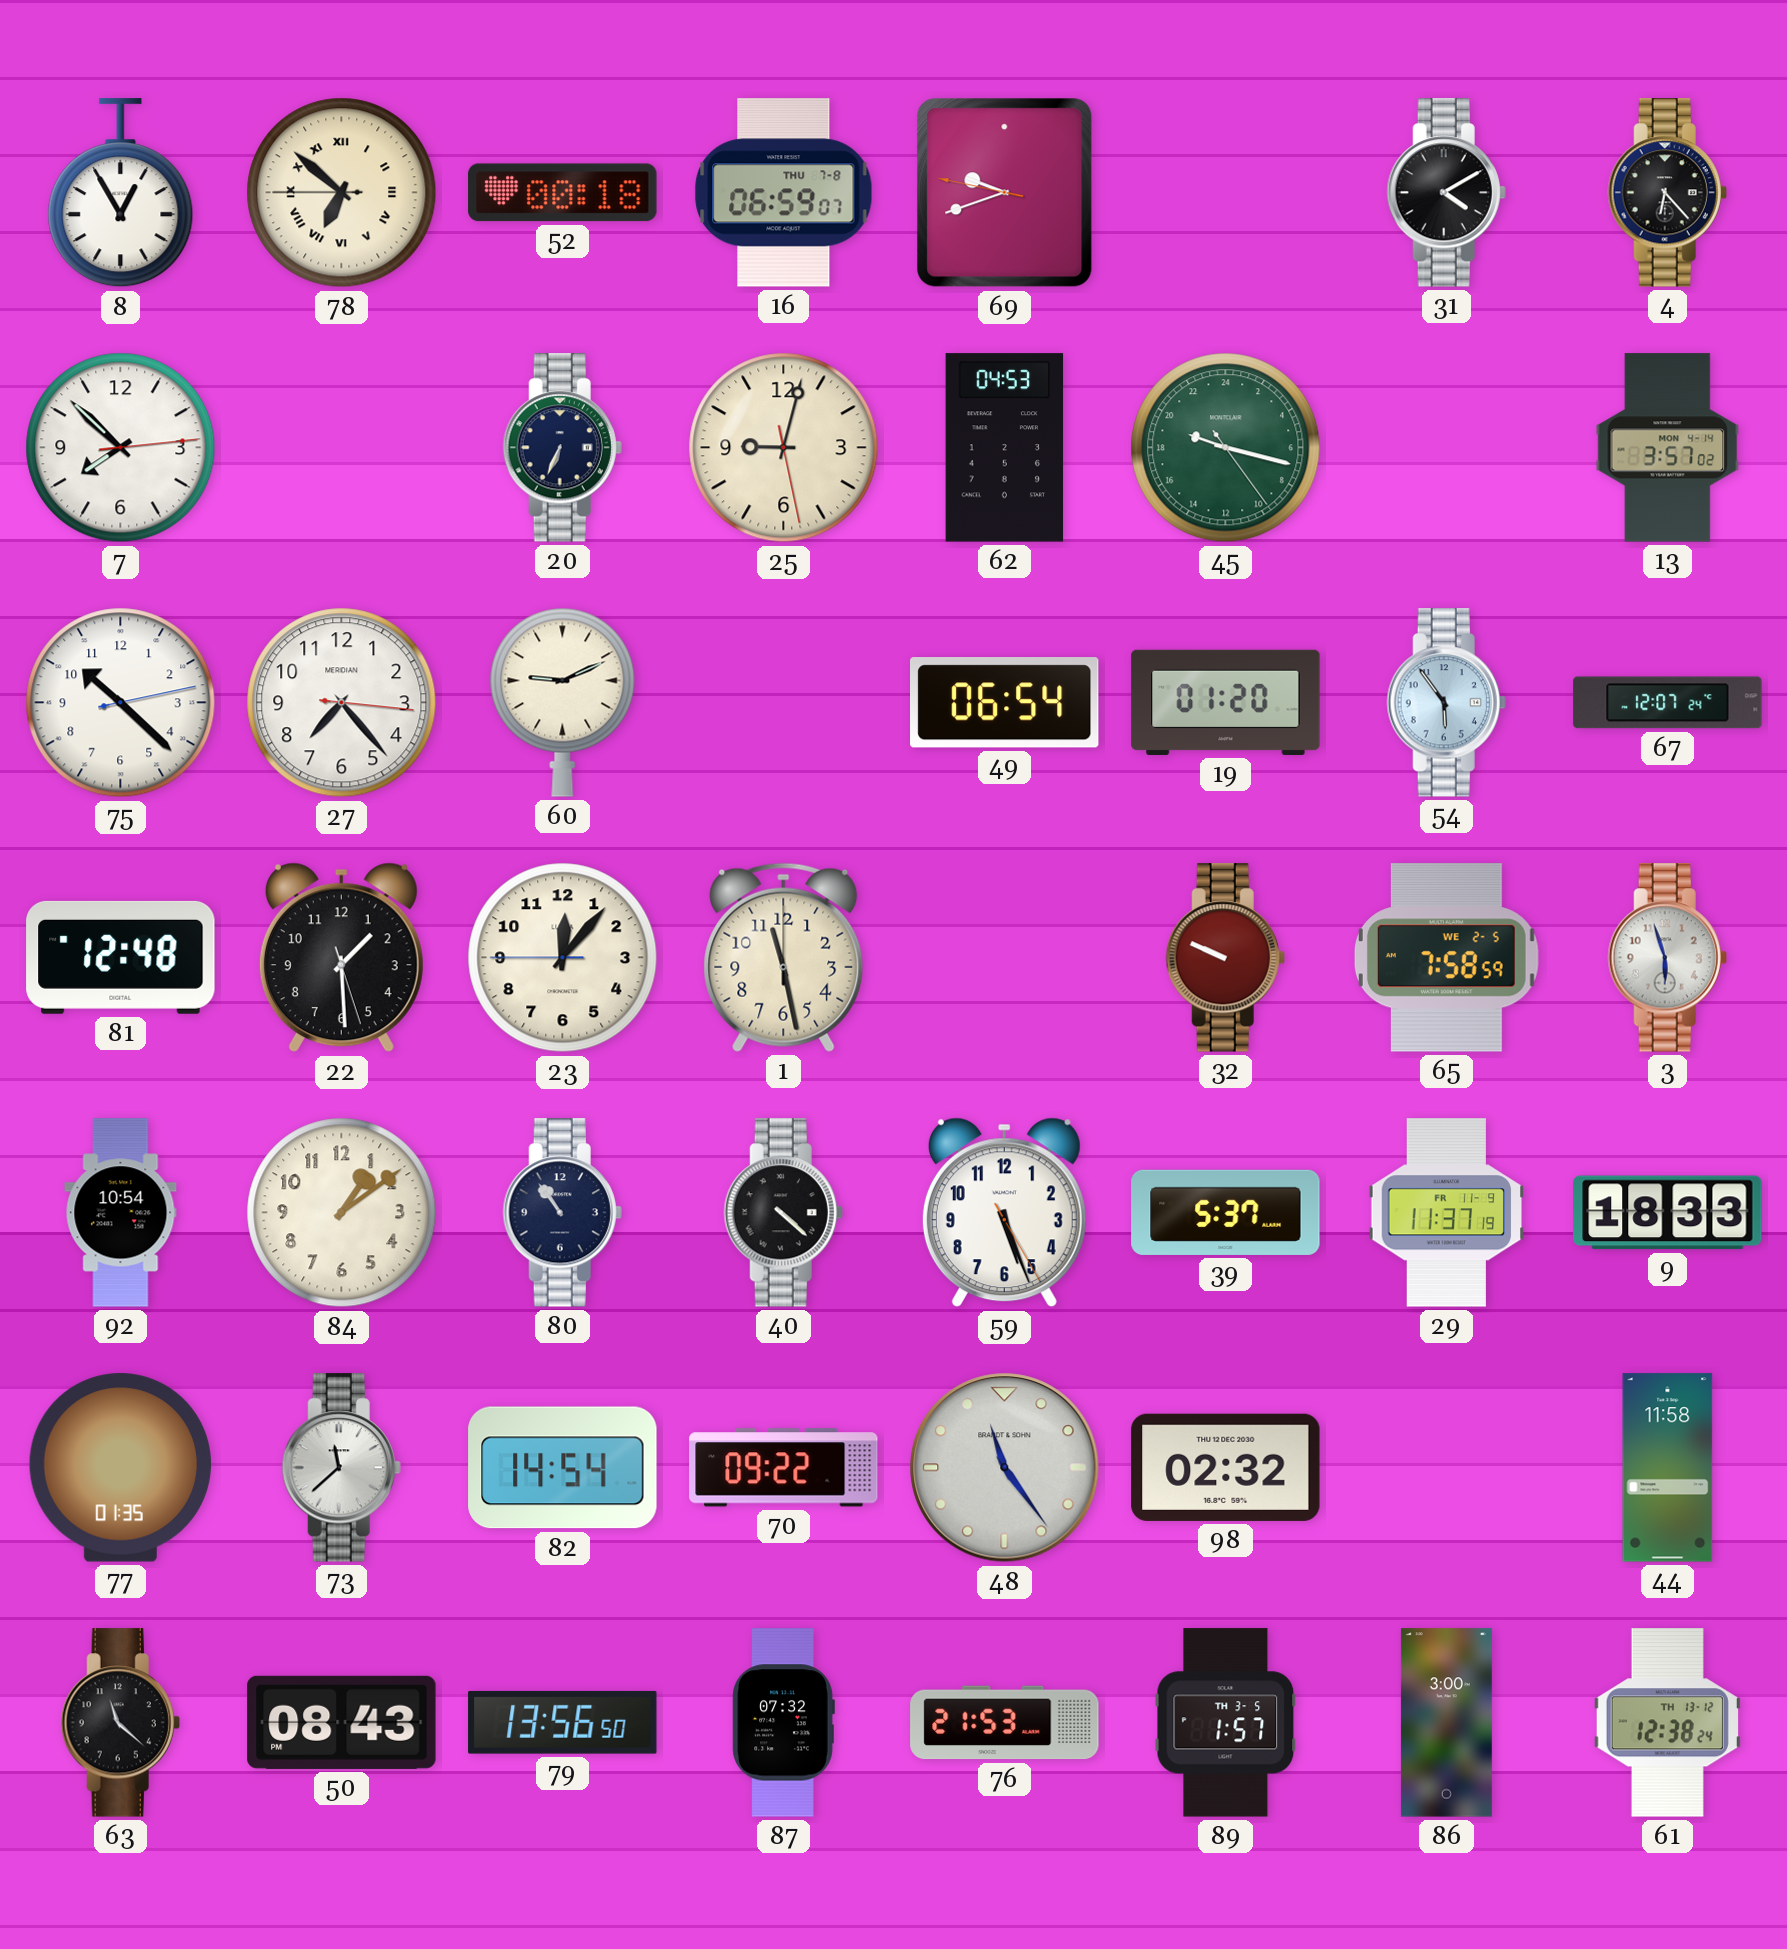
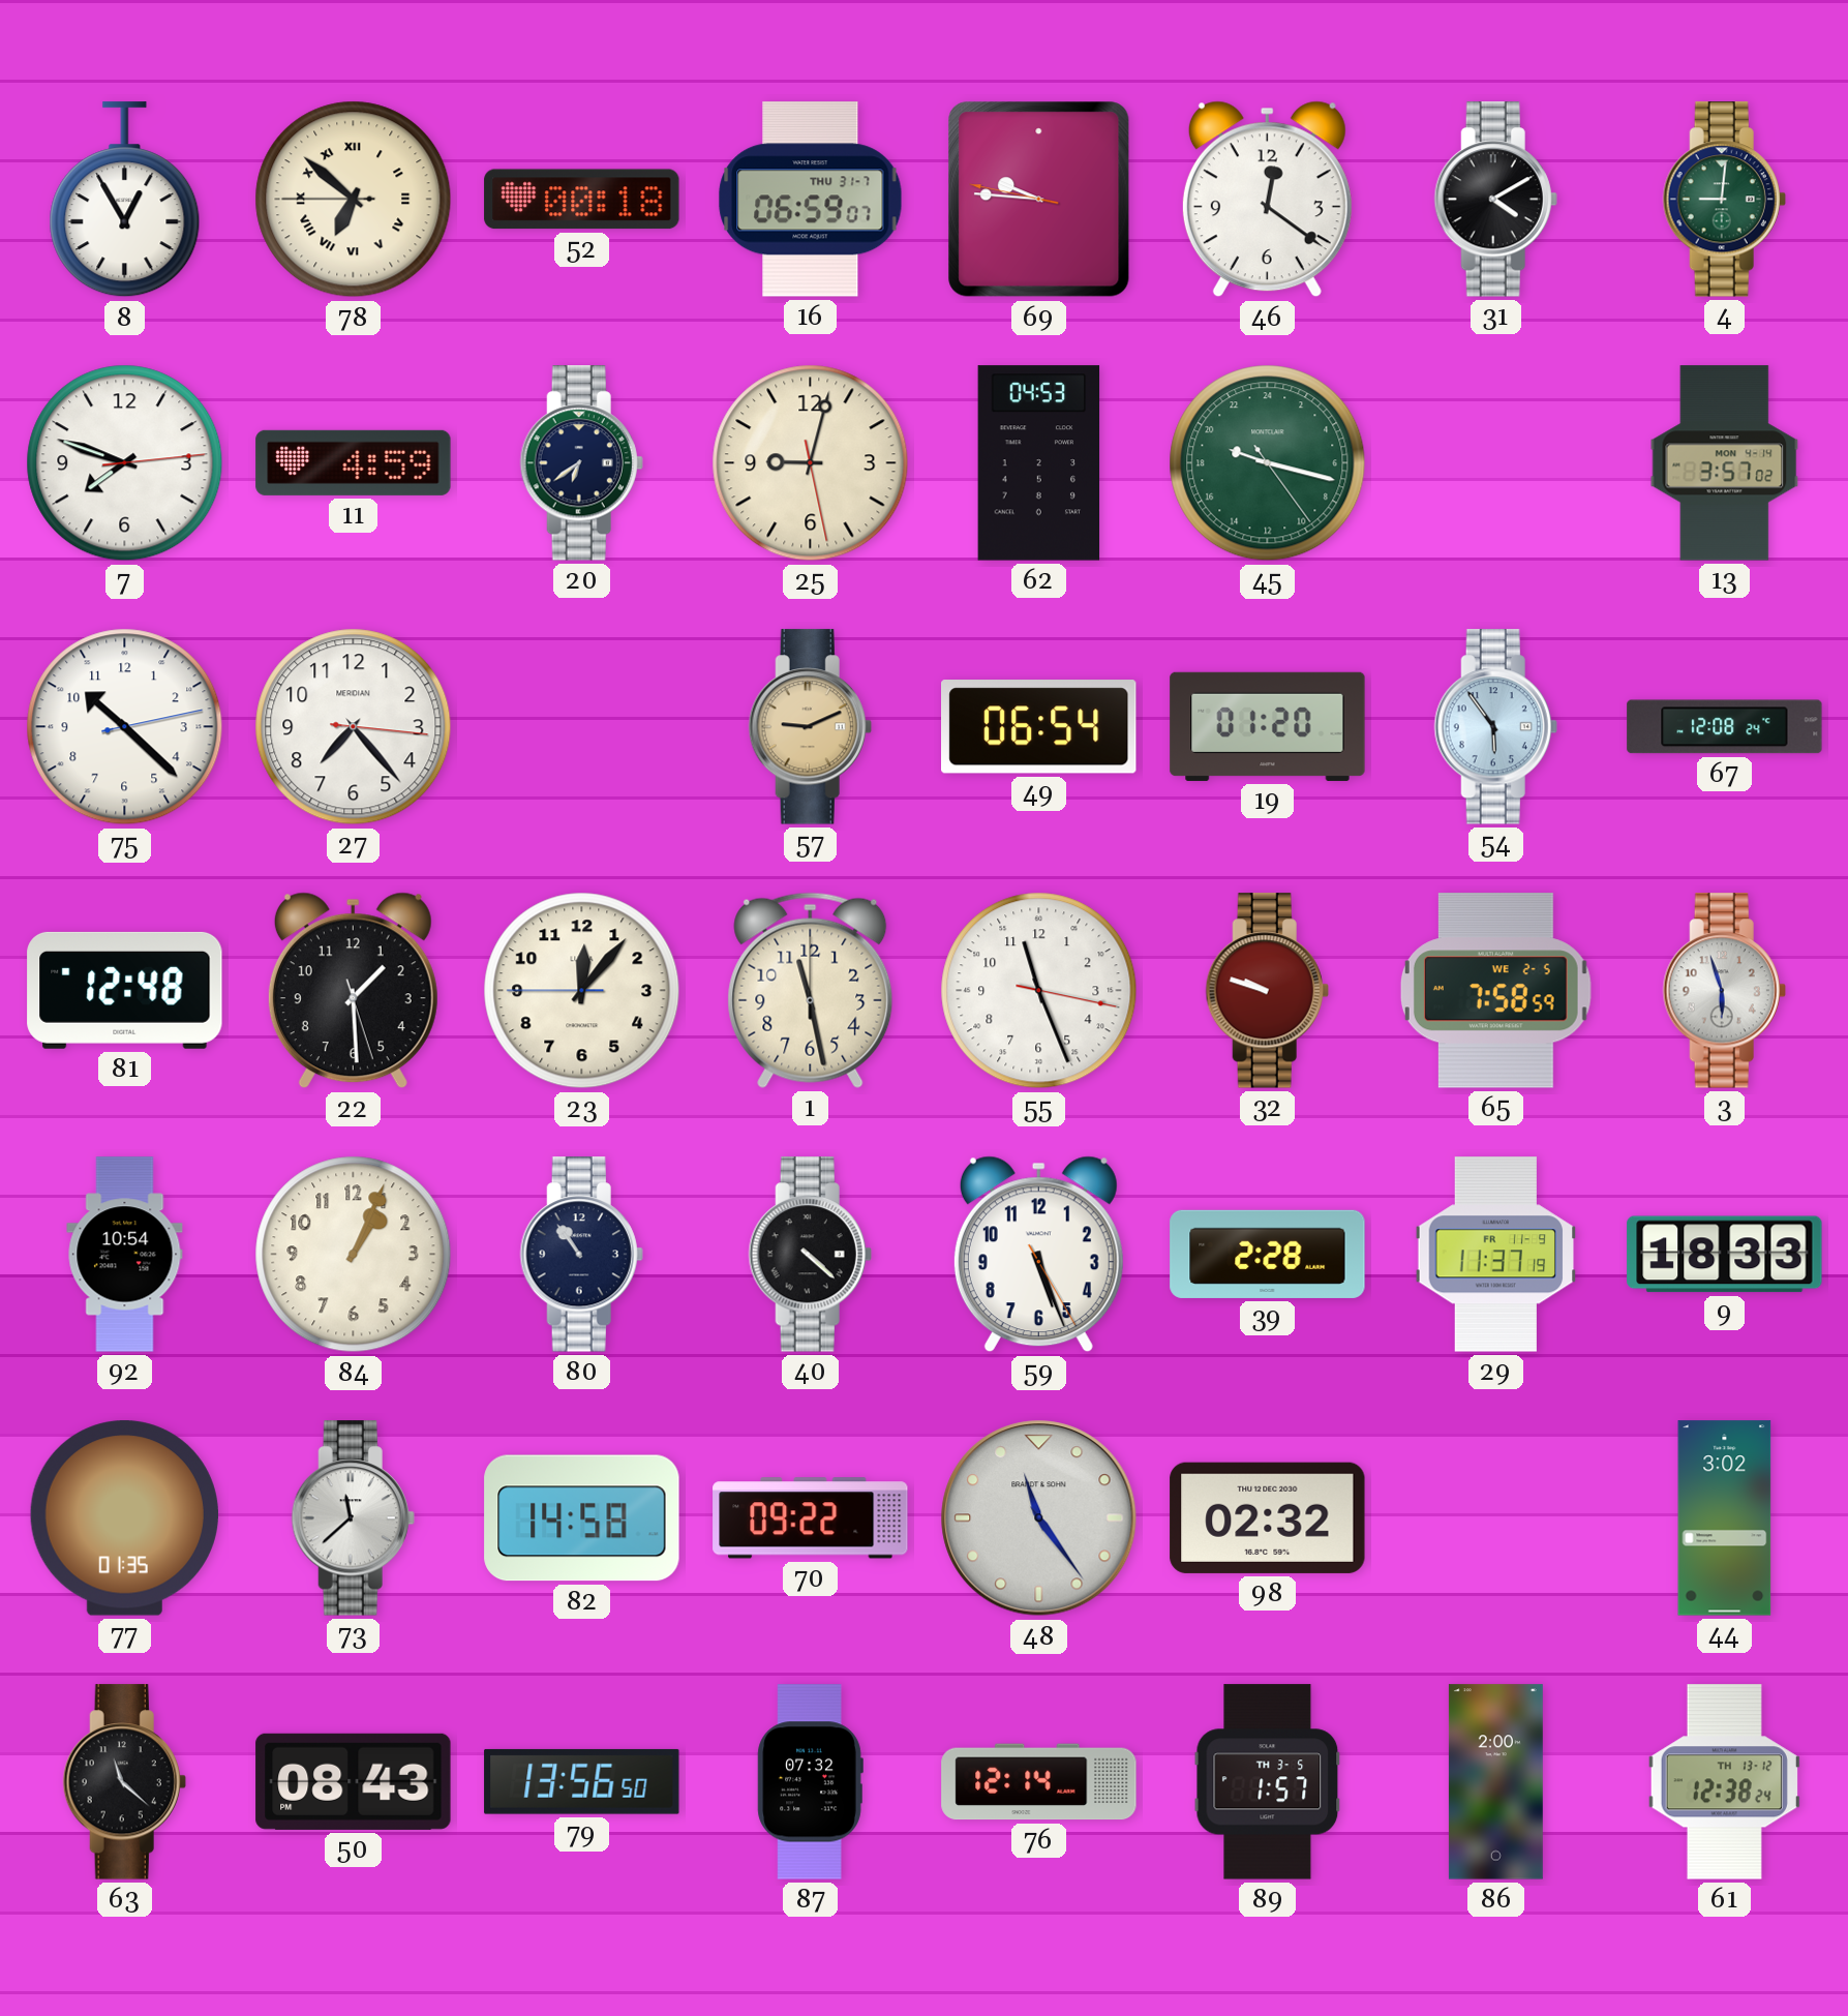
16 date: THU 7-8 -> THU 31-7
69: 9:41 -> 9:45
46: none -> 12:21
4: 6:23 -> 9:01
4 dial: black -> green
7: 7:52 -> 7:48
11: none -> 4:59
20: 6:34 -> 6:39
60: 9:11 -> none
57: none -> 9:11
67: 12:07 -> 12:08
55: none -> 11:26
32: 9:49 -> 9:48
84: 1:09 -> 1:04
39: 5:37 -> 2:28
82: 14:54 -> 14:58
44: 11:58 -> 3:02
76: 21:53 -> 12:14
86: 3:00 -> 2:00
